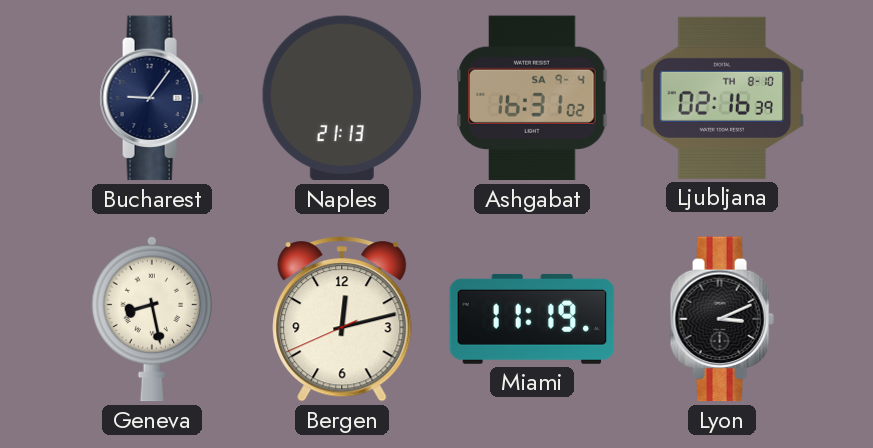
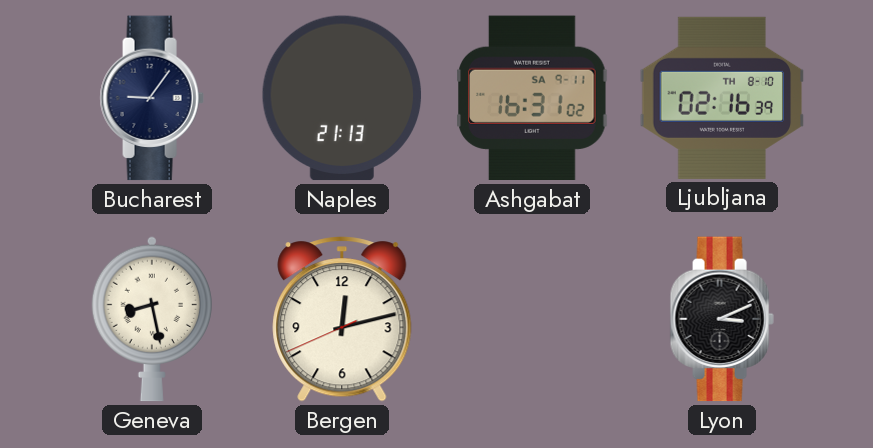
Ashgabat date: SA 9-4 -> SA 9-11
Miami: 11:19 -> none
